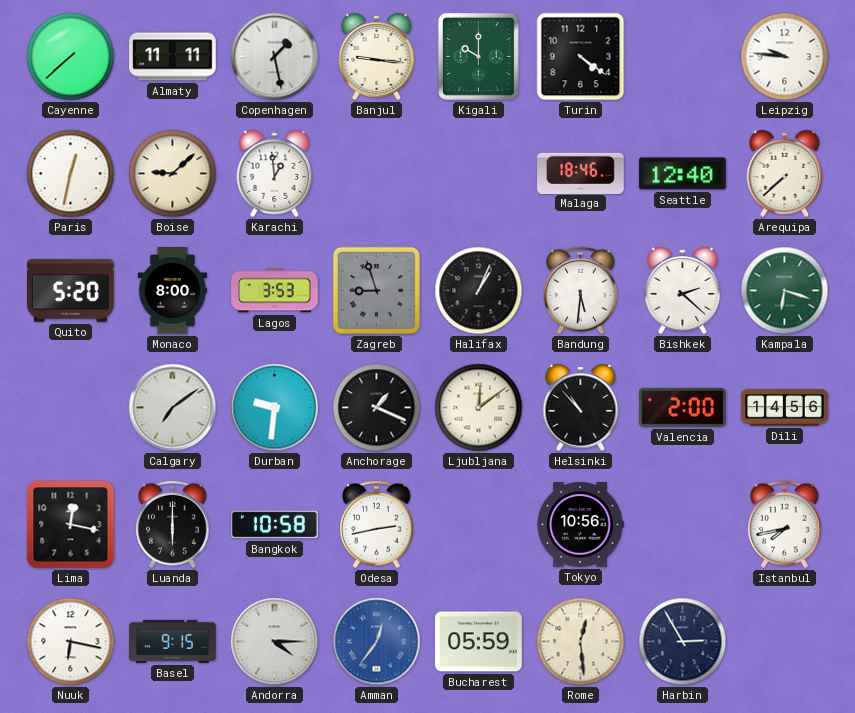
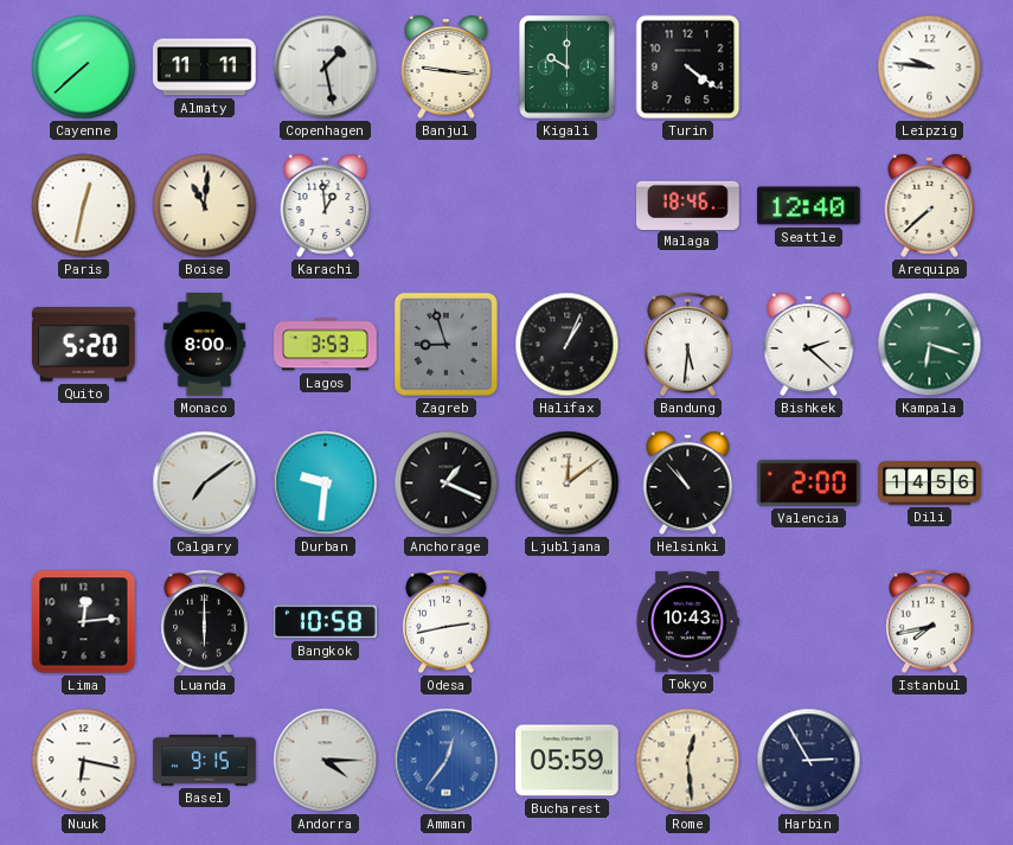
Boise: 9:08 -> 11:01
Lima: 12:17 -> 12:14
Tokyo: 10:56 -> 10:43
